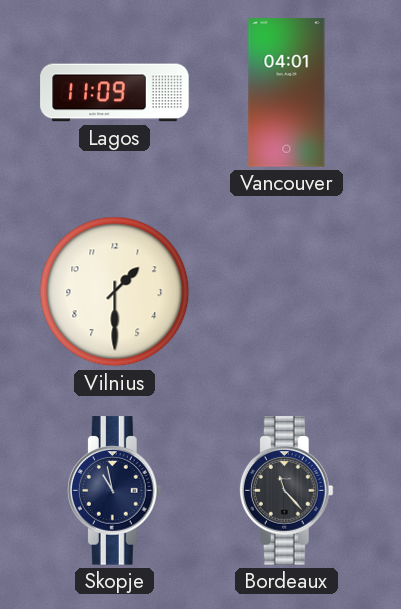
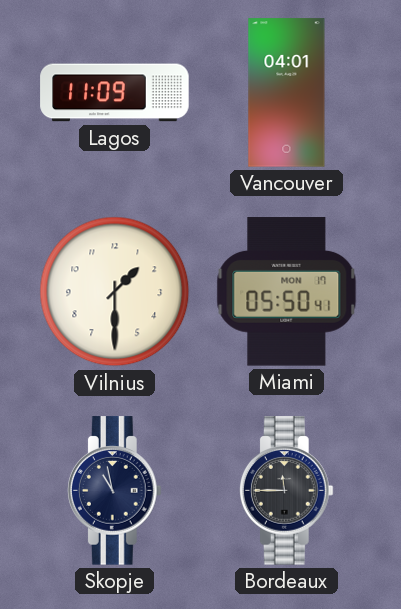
Miami: none -> 05:50
Bordeaux: 11:23 -> 11:45
